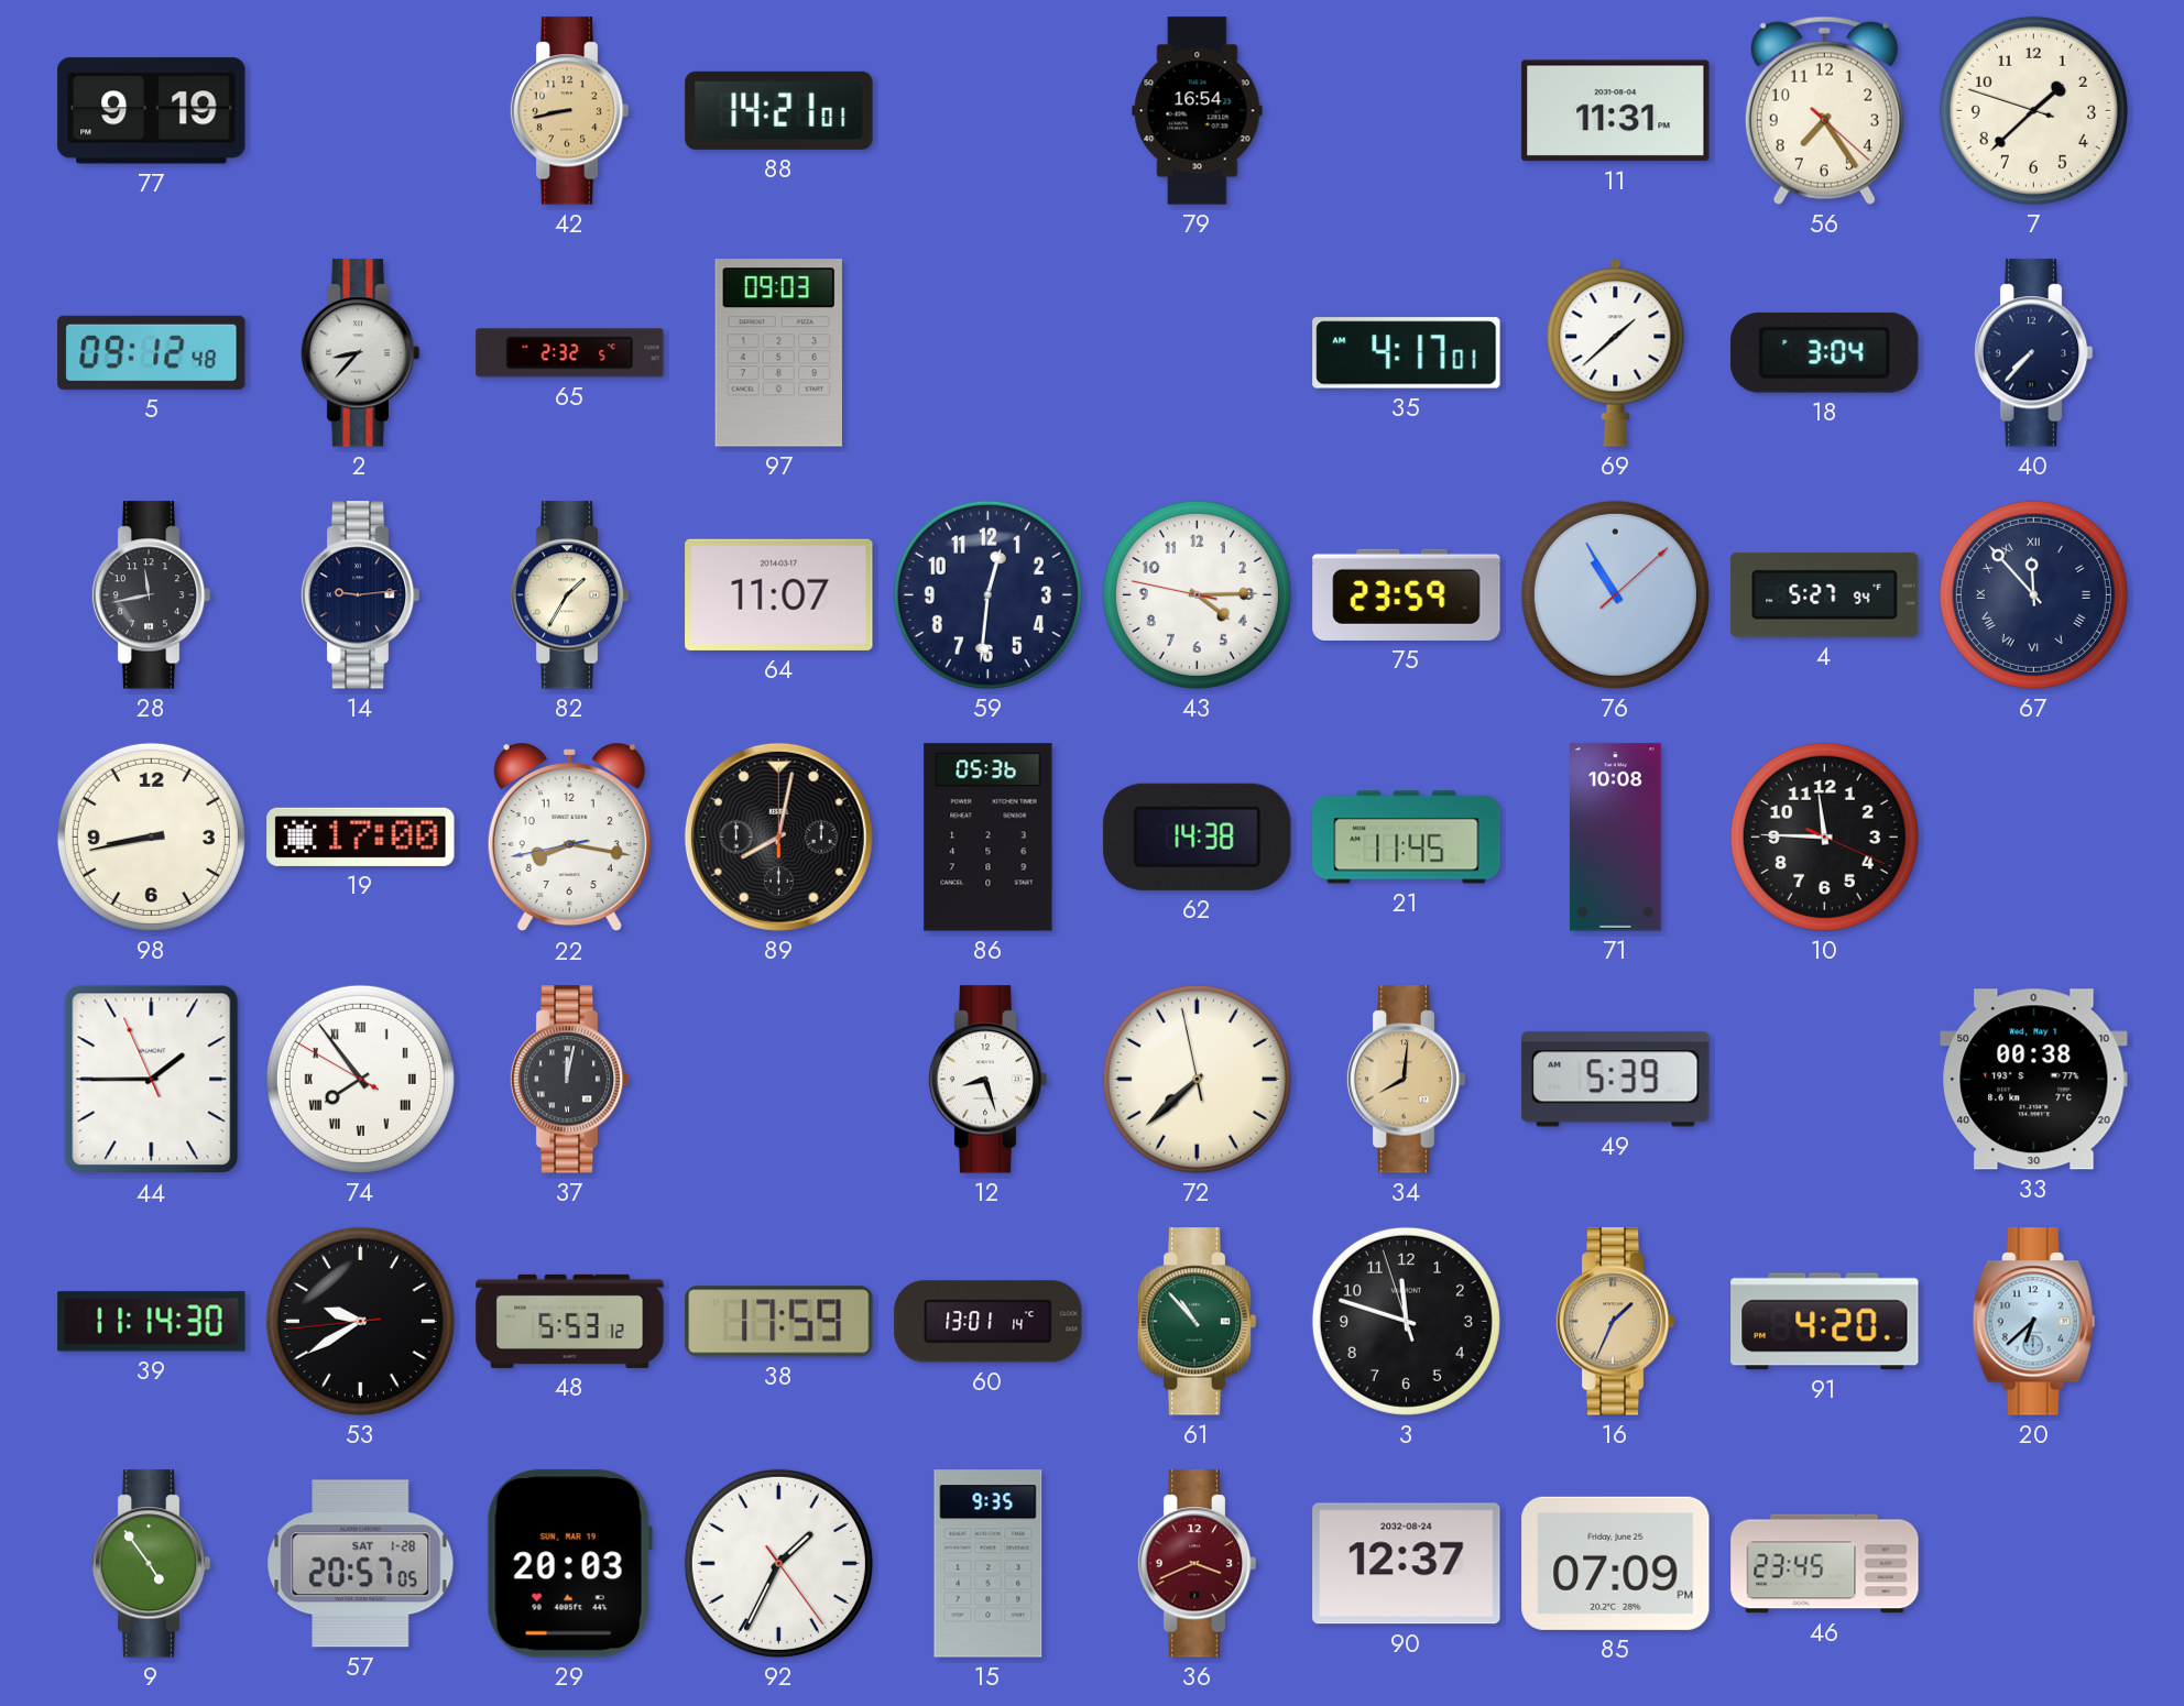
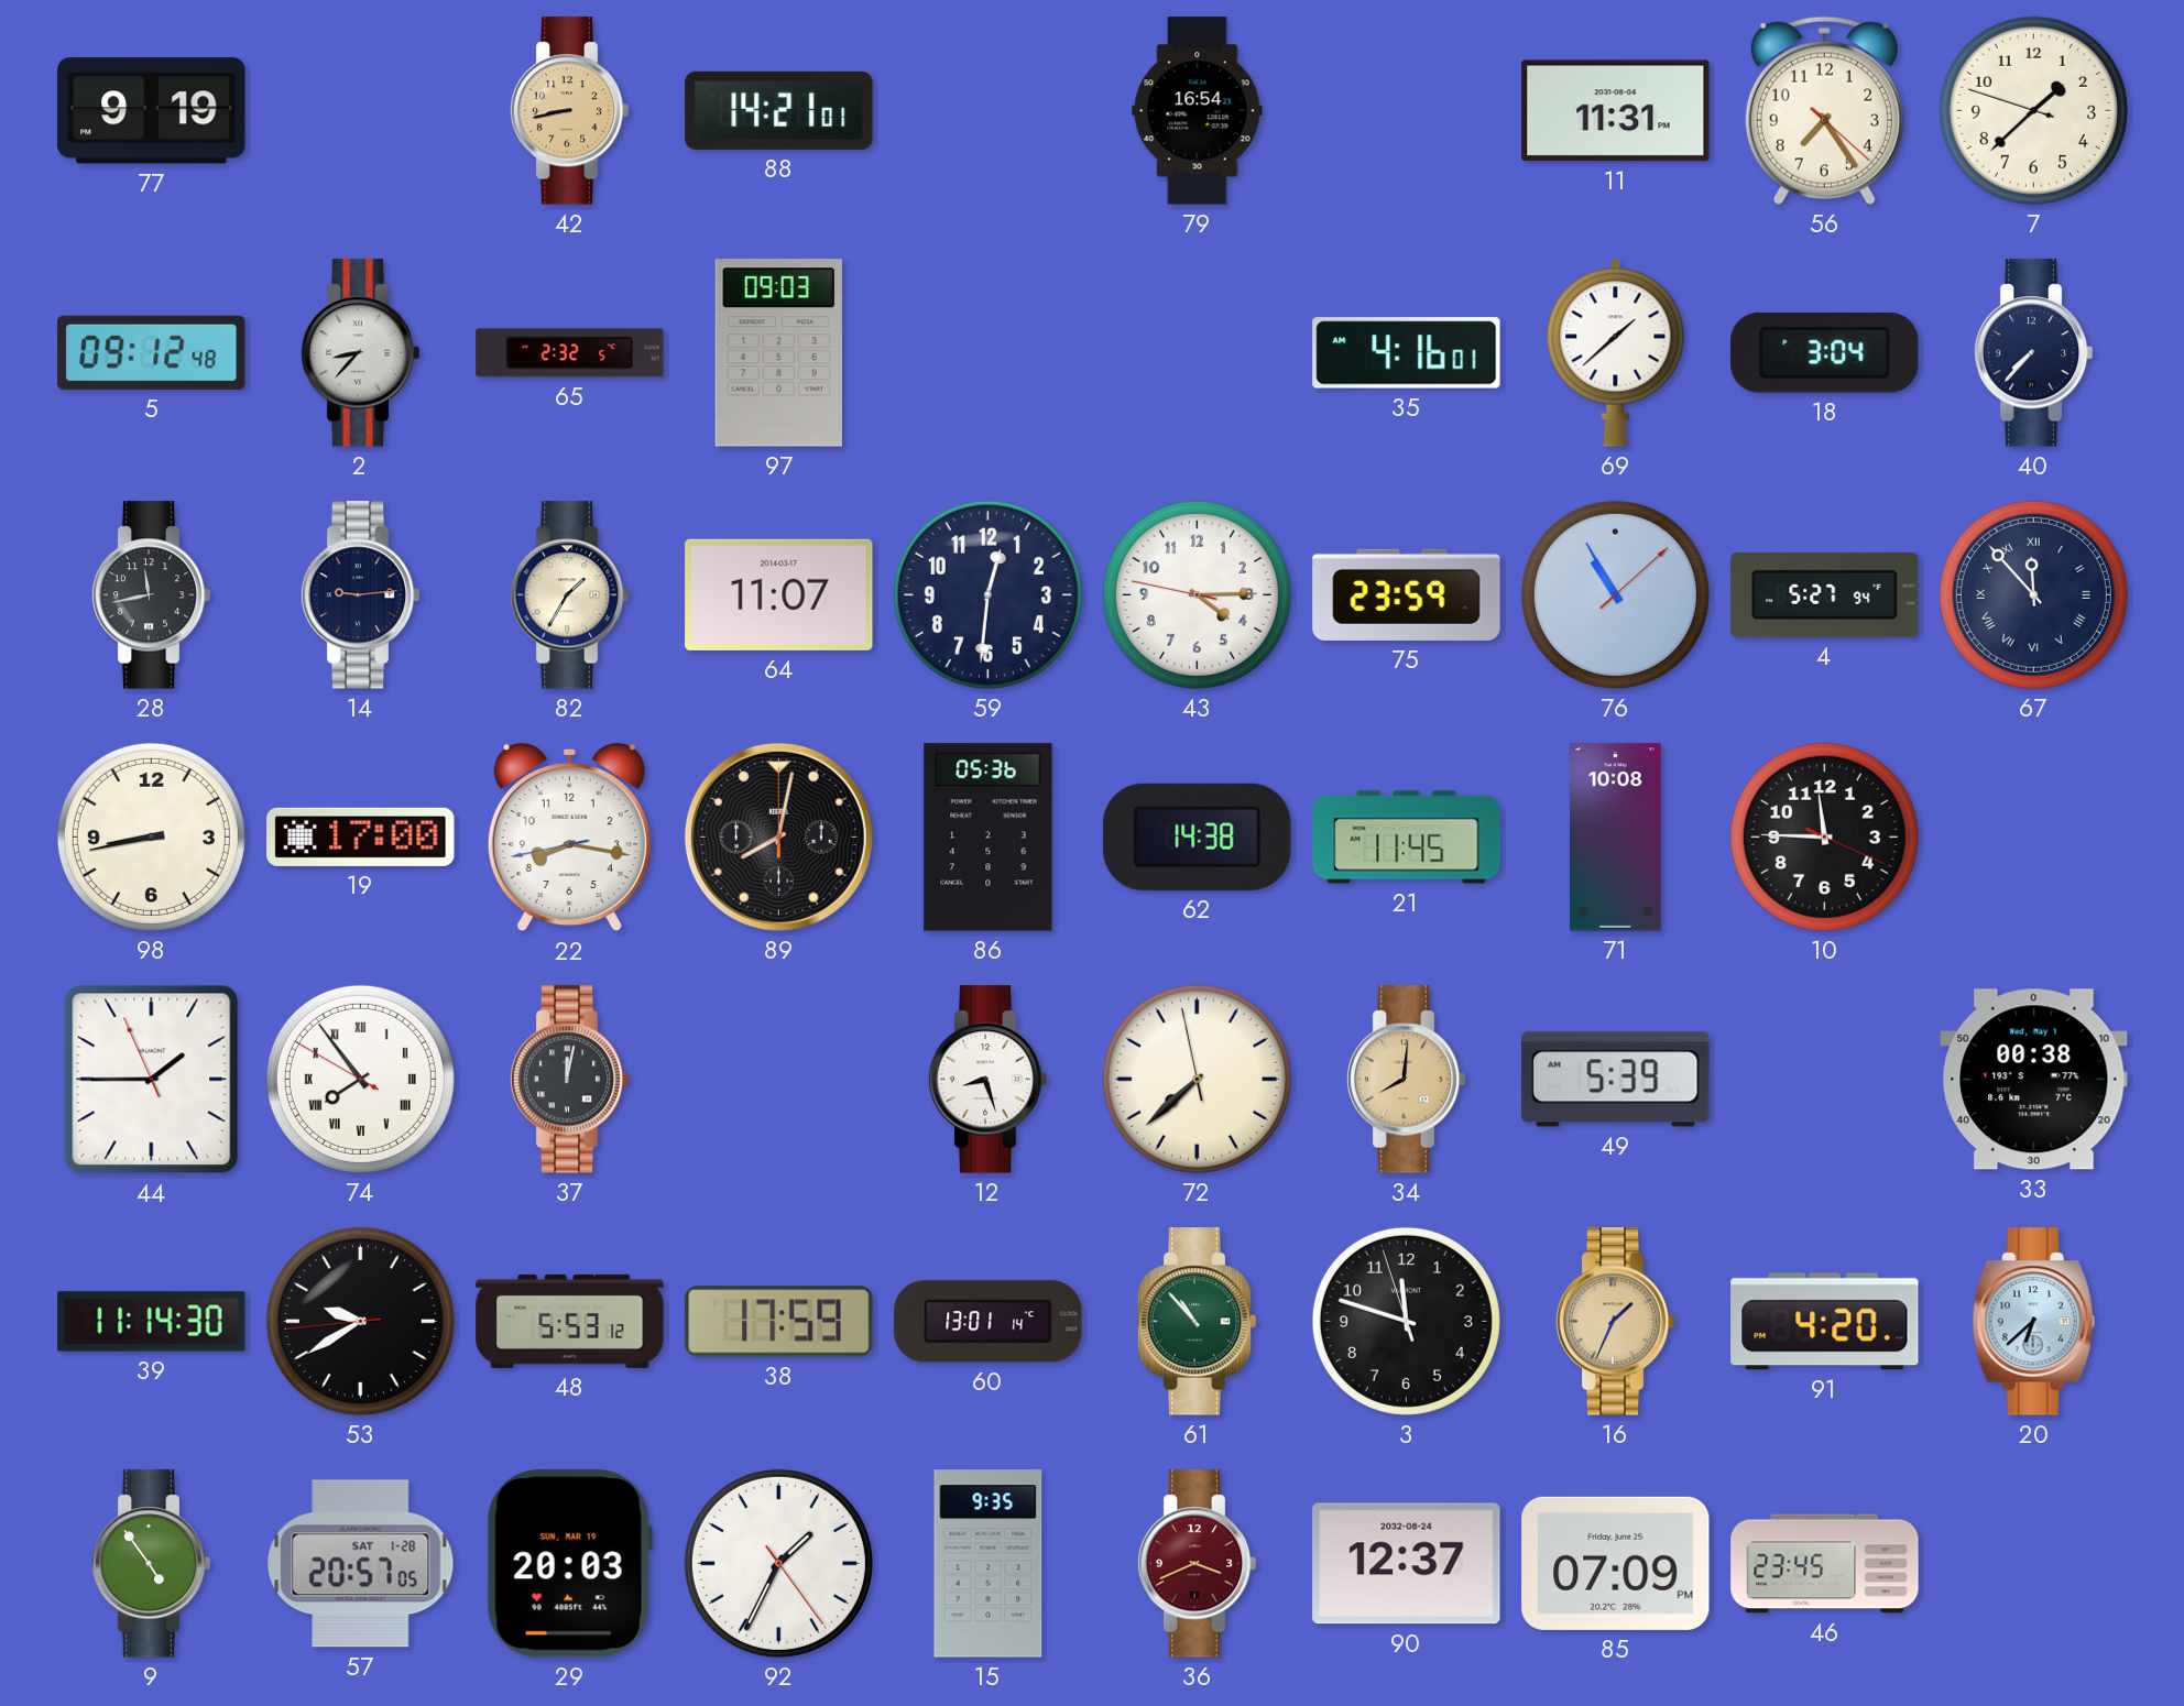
35: 4:17 -> 4:16
